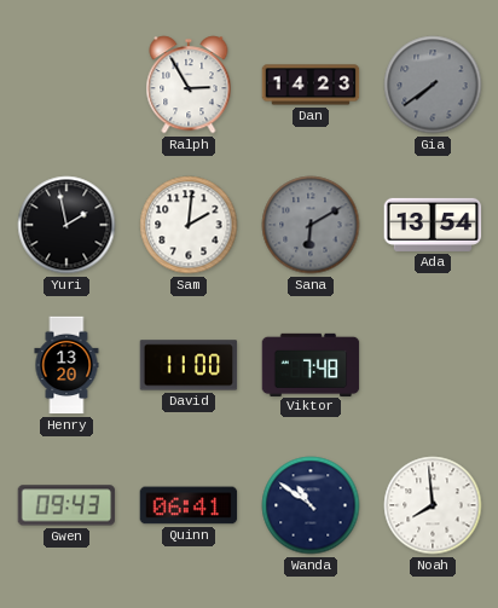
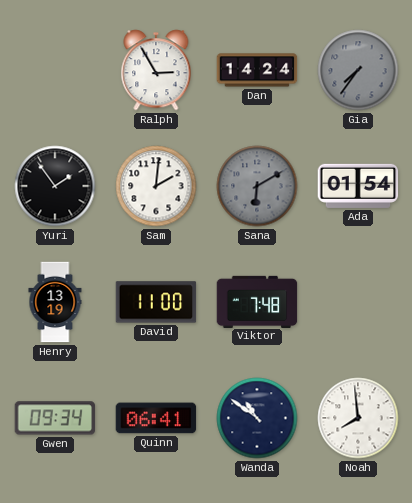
Dan: 14:23 -> 14:24
Gia: 7:39 -> 7:36
Yuri: 1:58 -> 1:54
Ada: 13:54 -> 01:54
Henry: 13:20 -> 13:19
Gwen: 09:43 -> 09:34
